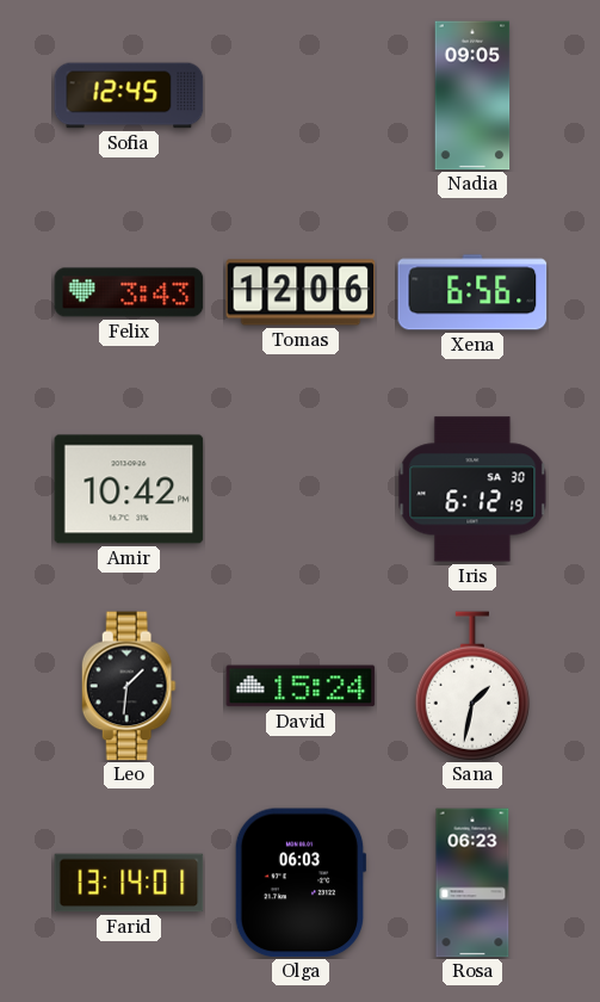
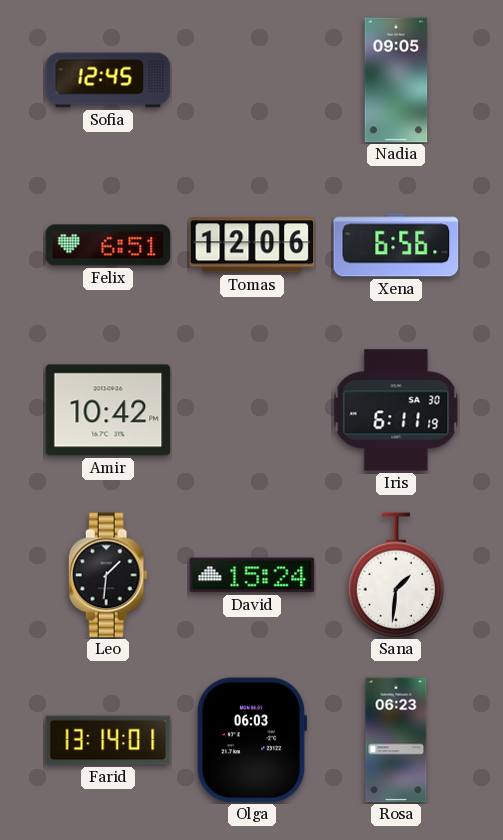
Felix: 3:43 -> 6:51
Iris: 6:12 -> 6:11
Sana: 1:32 -> 1:31
